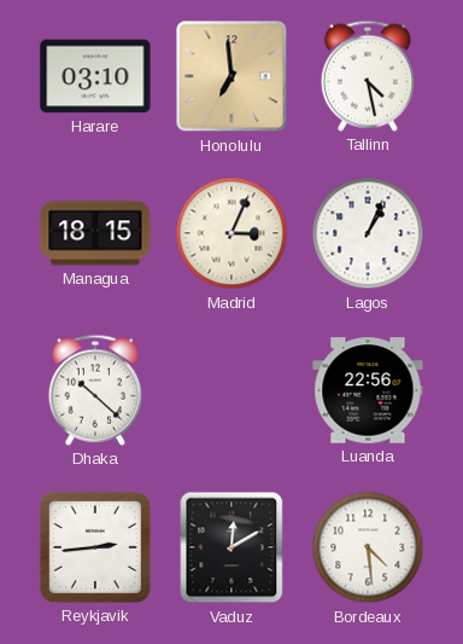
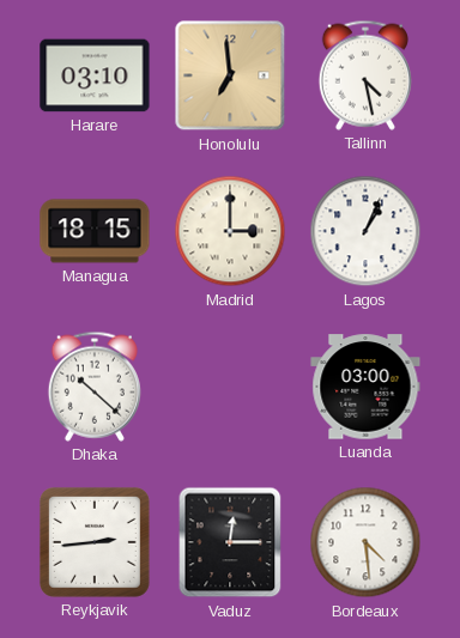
Madrid: 3:04 -> 3:00
Luanda: 22:56 -> 03:00
Vaduz: 12:10 -> 12:15
